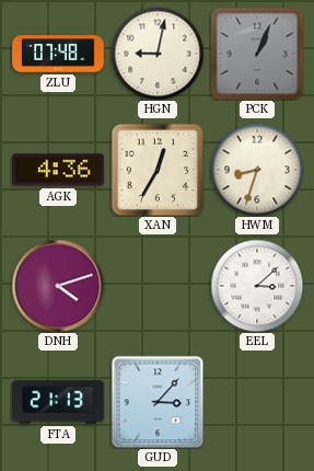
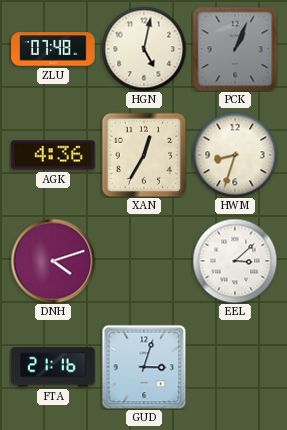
HGN: 9:02 -> 5:02
FTA: 21:13 -> 21:16
GUD: 3:07 -> 3:03
